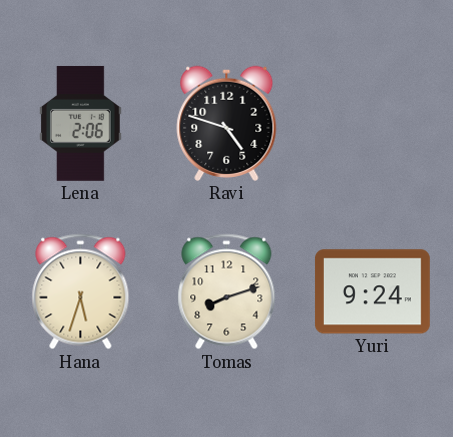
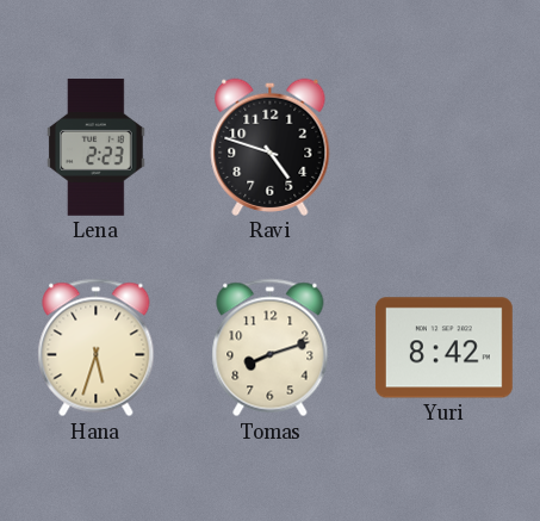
Lena: 2:06 -> 2:23
Yuri: 9:24 -> 8:42
